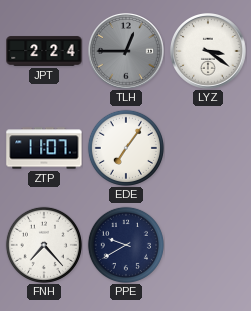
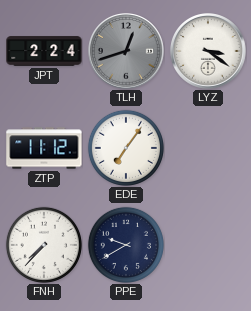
TLH: 12:45 -> 12:42
ZTP: 11:07 -> 11:12
FNH: 7:23 -> 7:37
